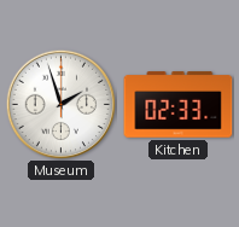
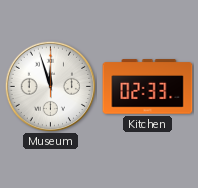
Museum: 1:57 -> 11:57
